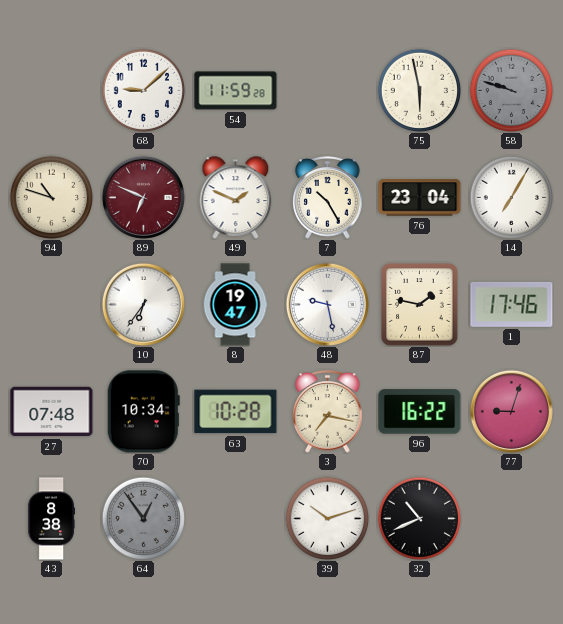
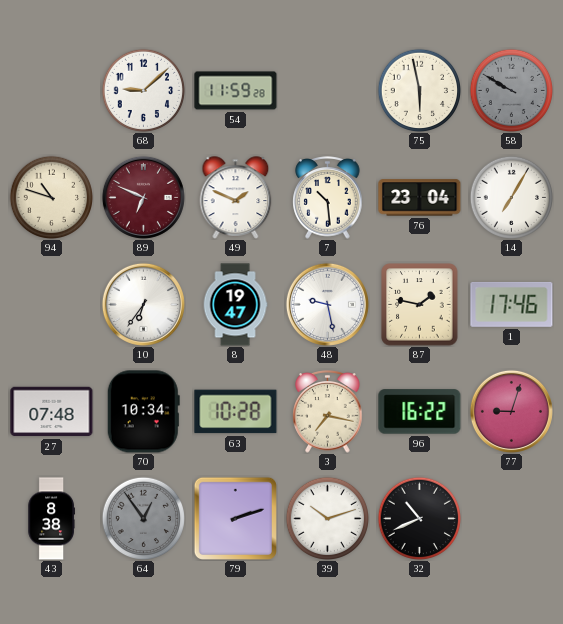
58: 9:48 -> 9:50
7: 10:25 -> 10:29
79: none -> 2:12
